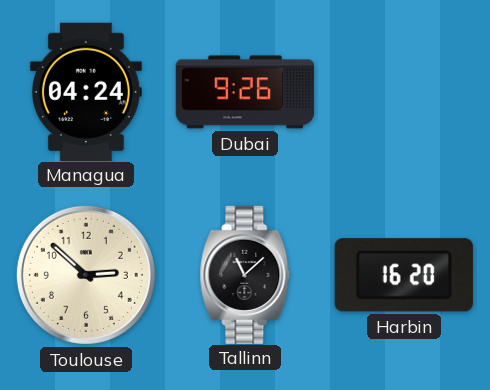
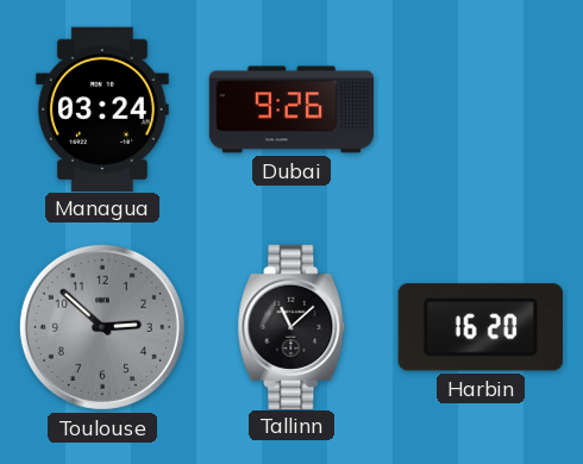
Managua: 04:24 -> 03:24
Toulouse dial: cream -> grey
